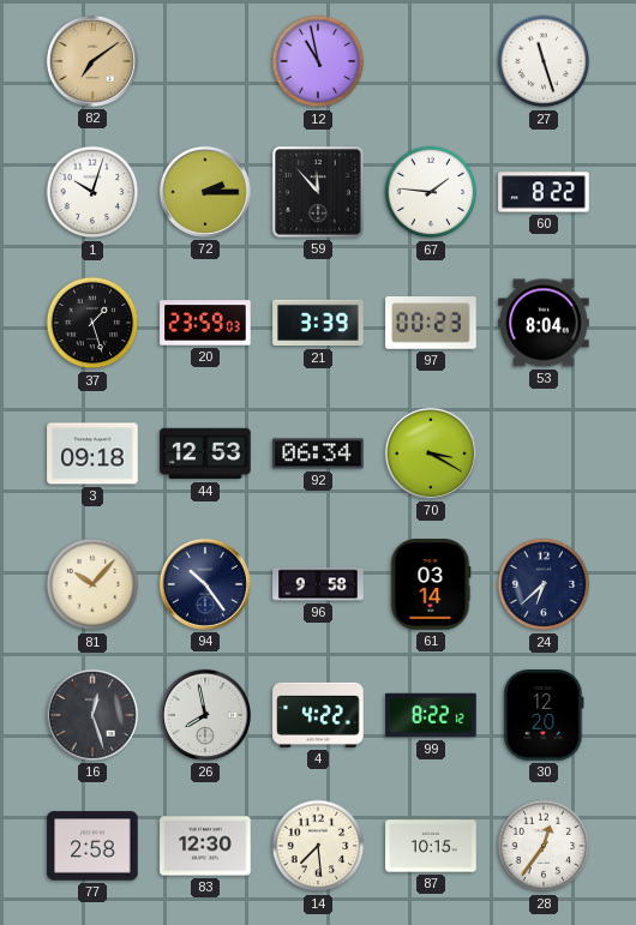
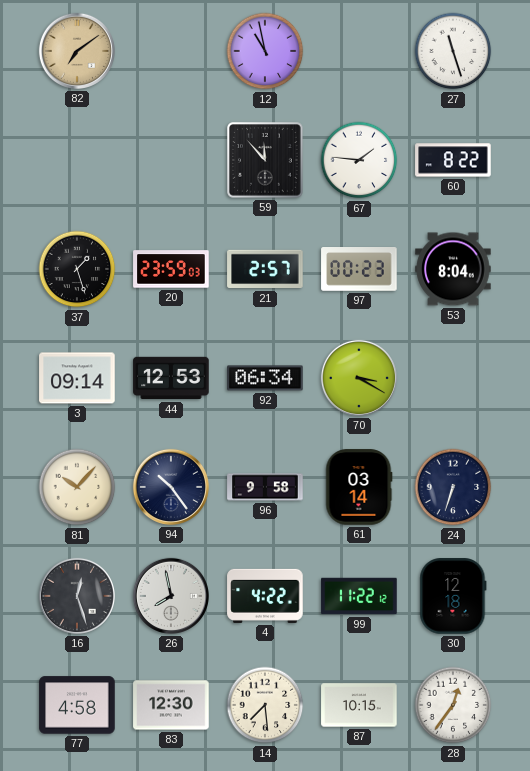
1: 10:03 -> none
72: 2:15 -> none
21: 3:39 -> 2:57
3: 09:18 -> 09:14
24: 6:38 -> 6:33
99: 8:22 -> 11:22
30: 12:20 -> 12:18
77: 2:58 -> 4:58
